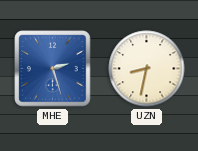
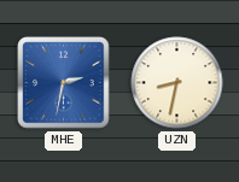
MHE: 2:27 -> 2:32
